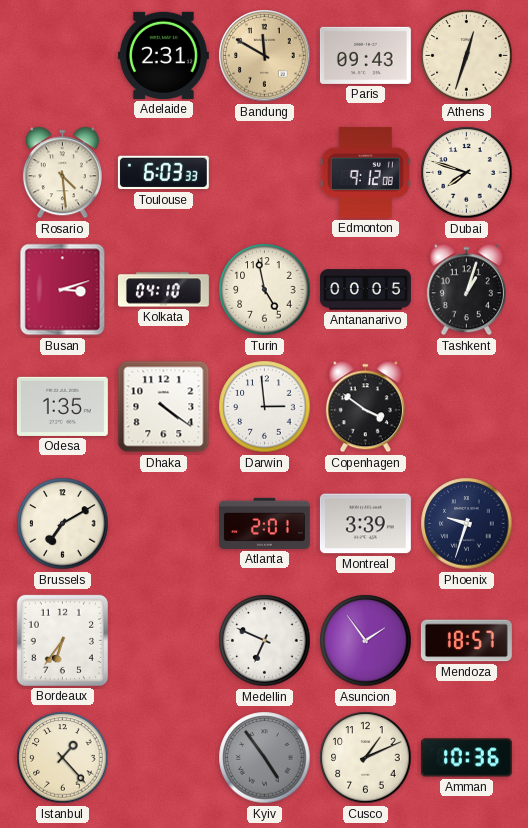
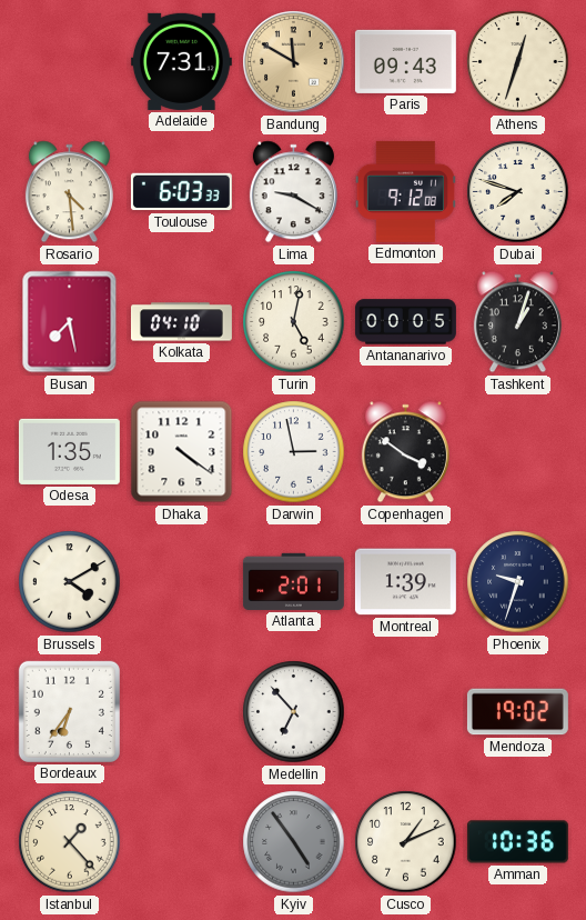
Adelaide: 2:31 -> 7:31
Lima: none -> 9:20
Busan: 3:12 -> 7:28
Turin: 4:58 -> 5:02
Darwin: 2:59 -> 2:58
Brussels: 7:10 -> 4:10
Montreal: 3:39 -> 1:39
Medellin: 6:49 -> 6:53
Asuncion: 1:54 -> none
Mendoza: 18:57 -> 19:02
